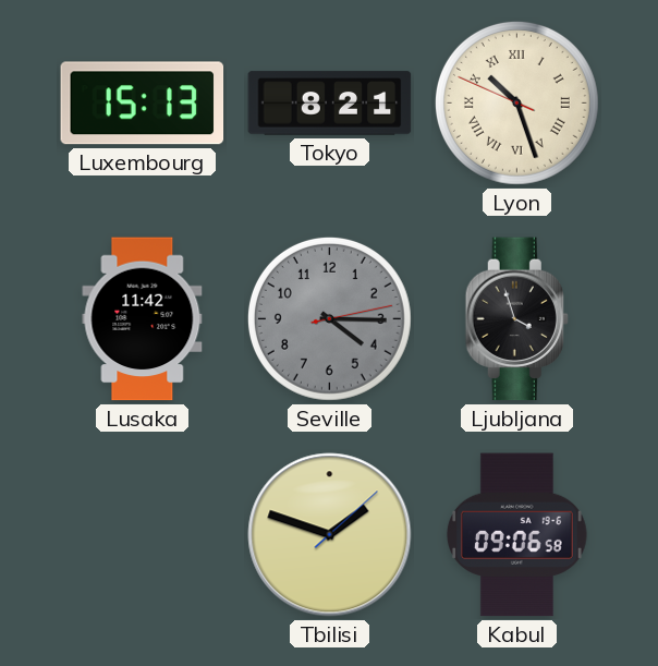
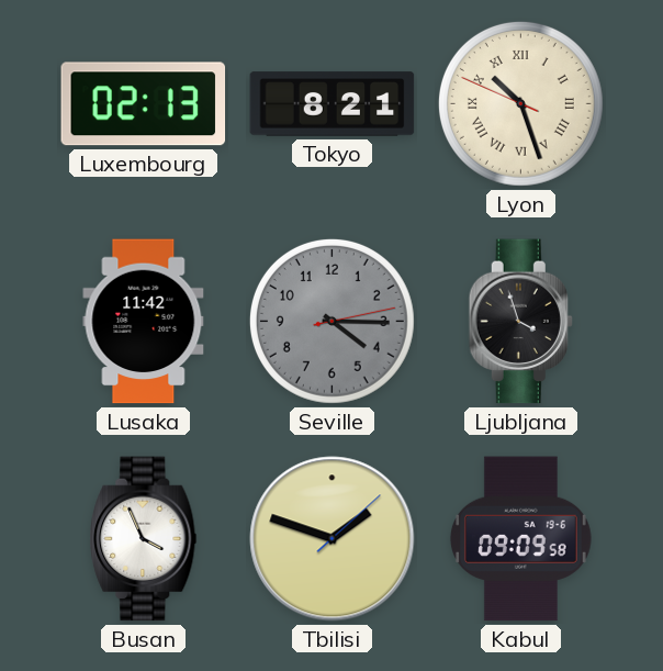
Luxembourg: 15:13 -> 02:13
Busan: none -> 3:56
Kabul: 09:06 -> 09:09
